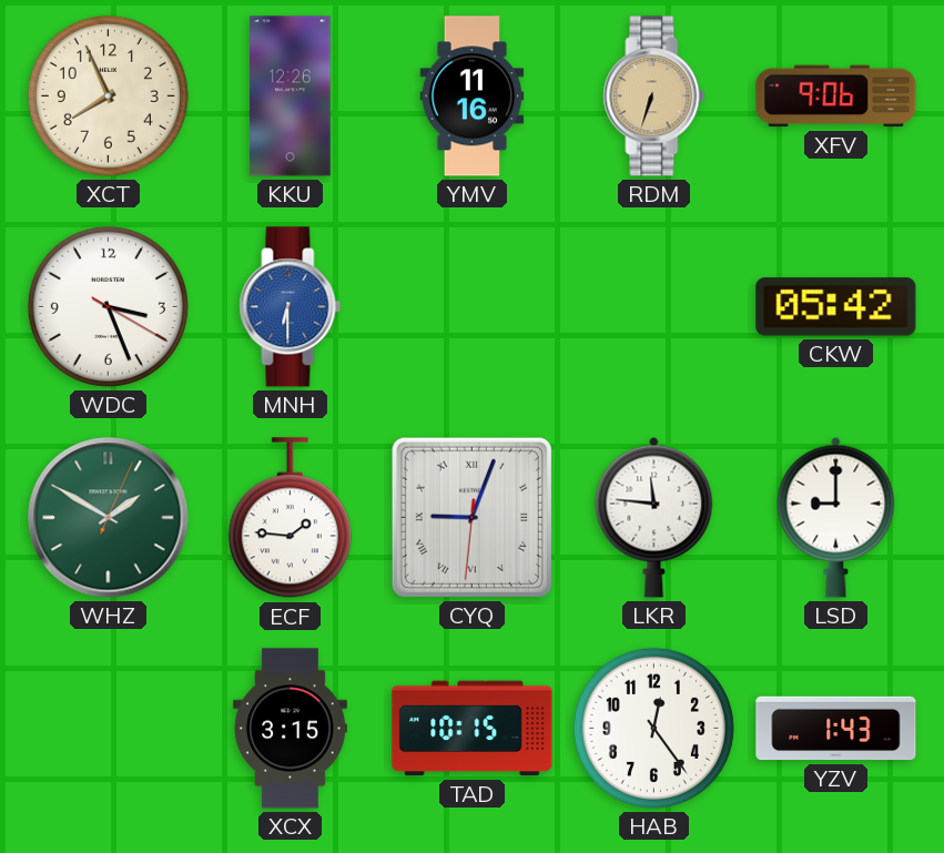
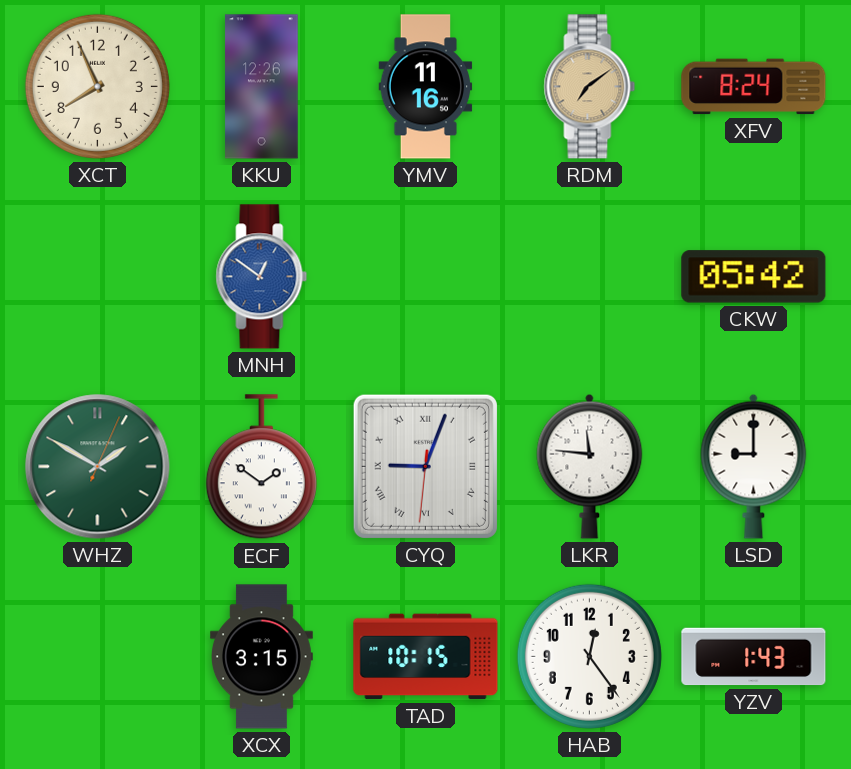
RDM: 6:33 -> 7:09
XFV: 9:06 -> 8:24
WDC: 3:26 -> none
MNH: 6:30 -> 12:51
ECF: 1:46 -> 1:51
